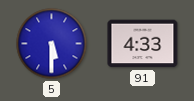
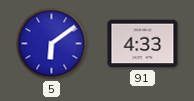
5: 5:30 -> 6:09
